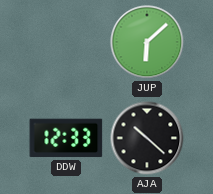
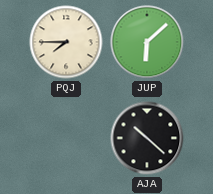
PQJ: none -> 7:45
DDW: 12:33 -> none
